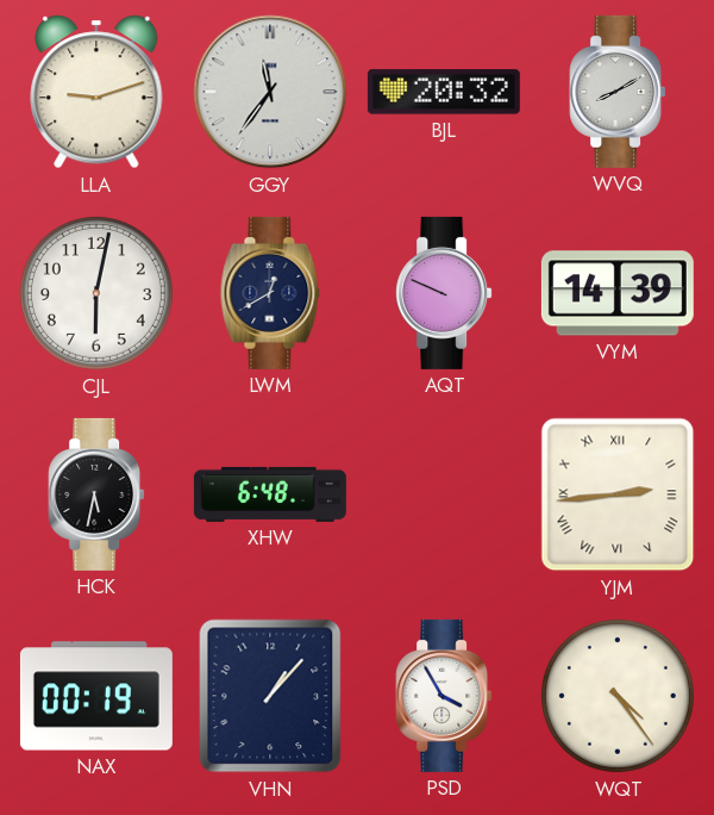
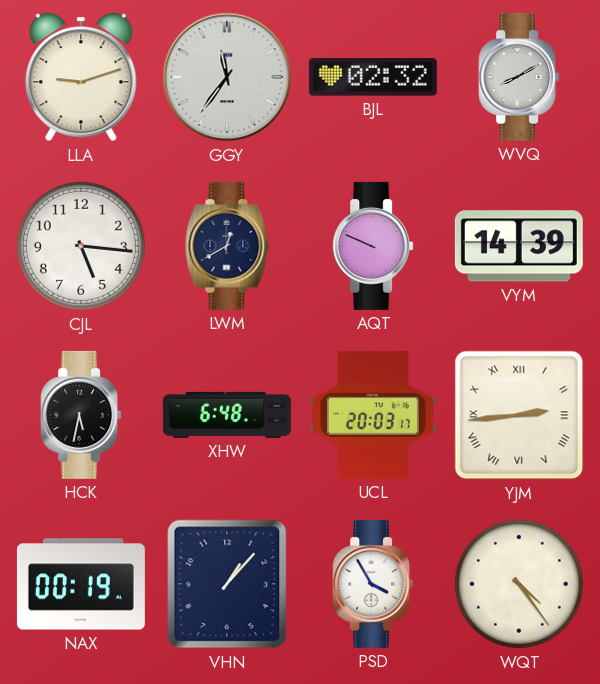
BJL: 20:32 -> 02:32
CJL: 6:02 -> 5:16
UCL: none -> 20:03
